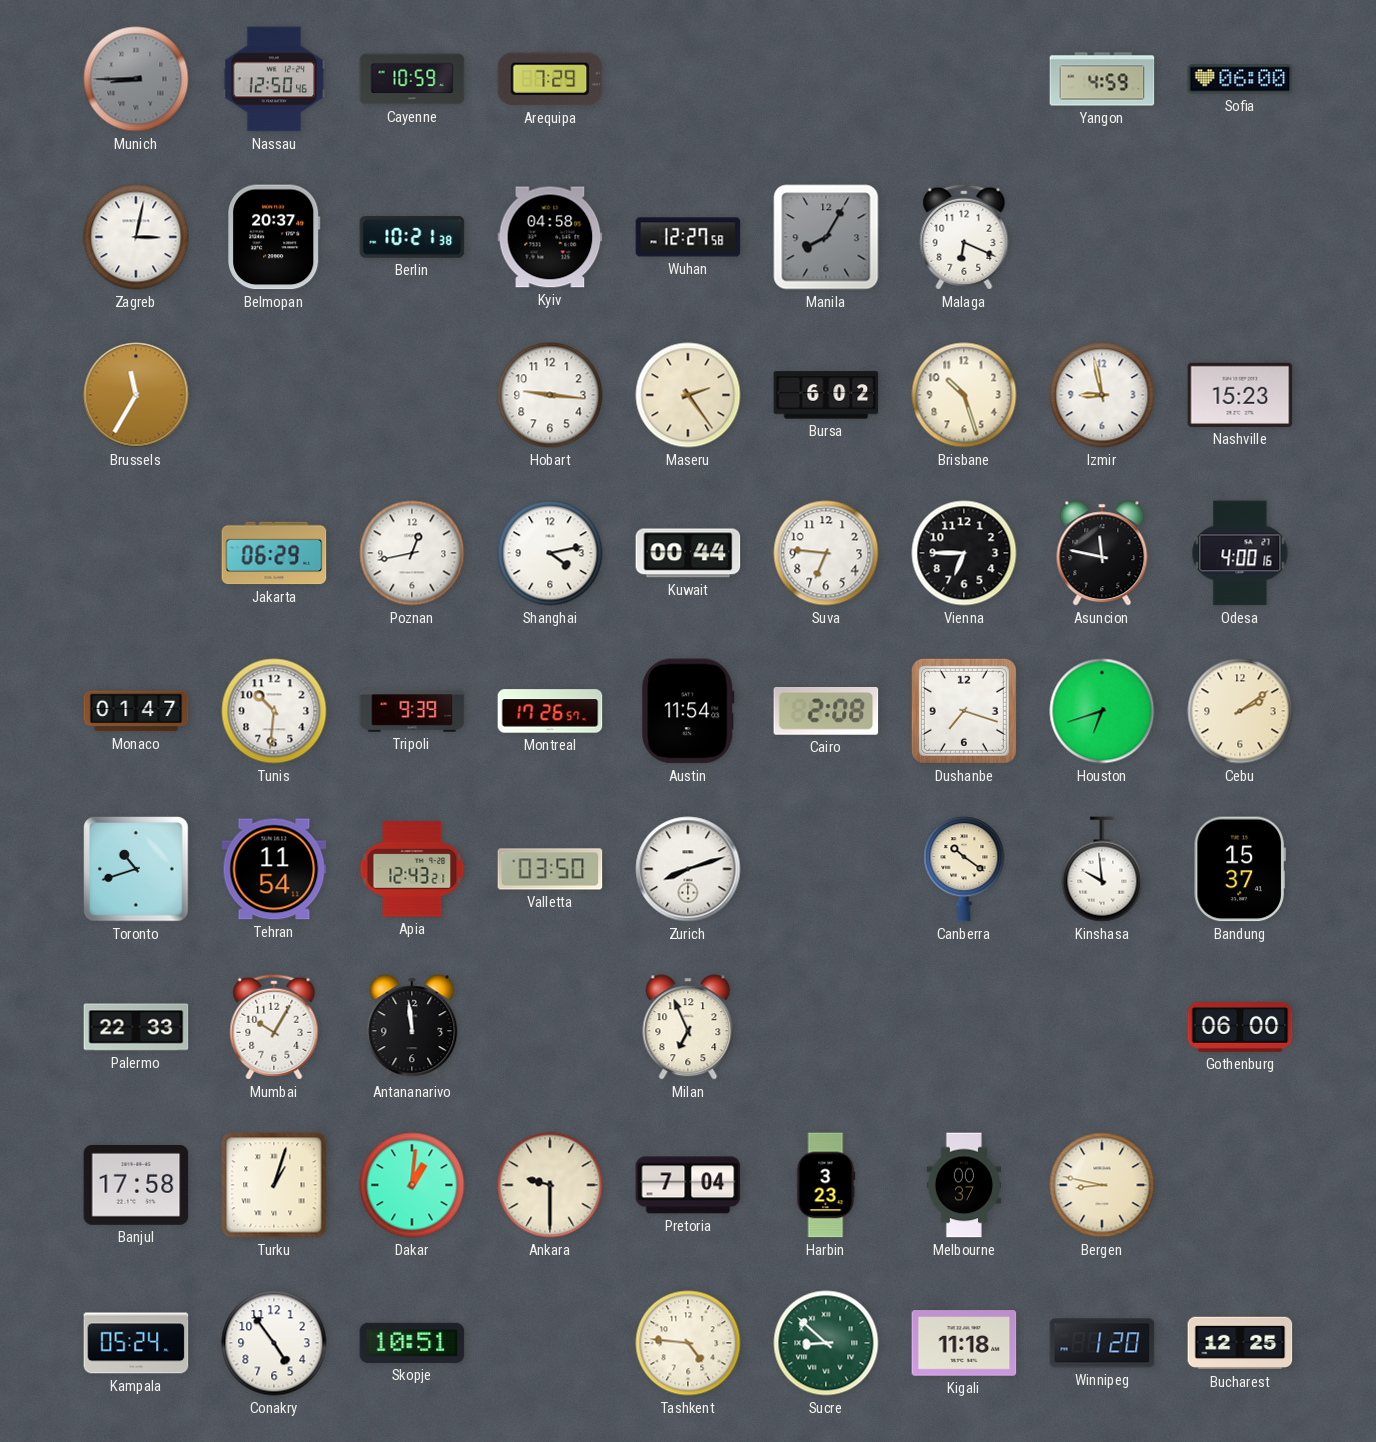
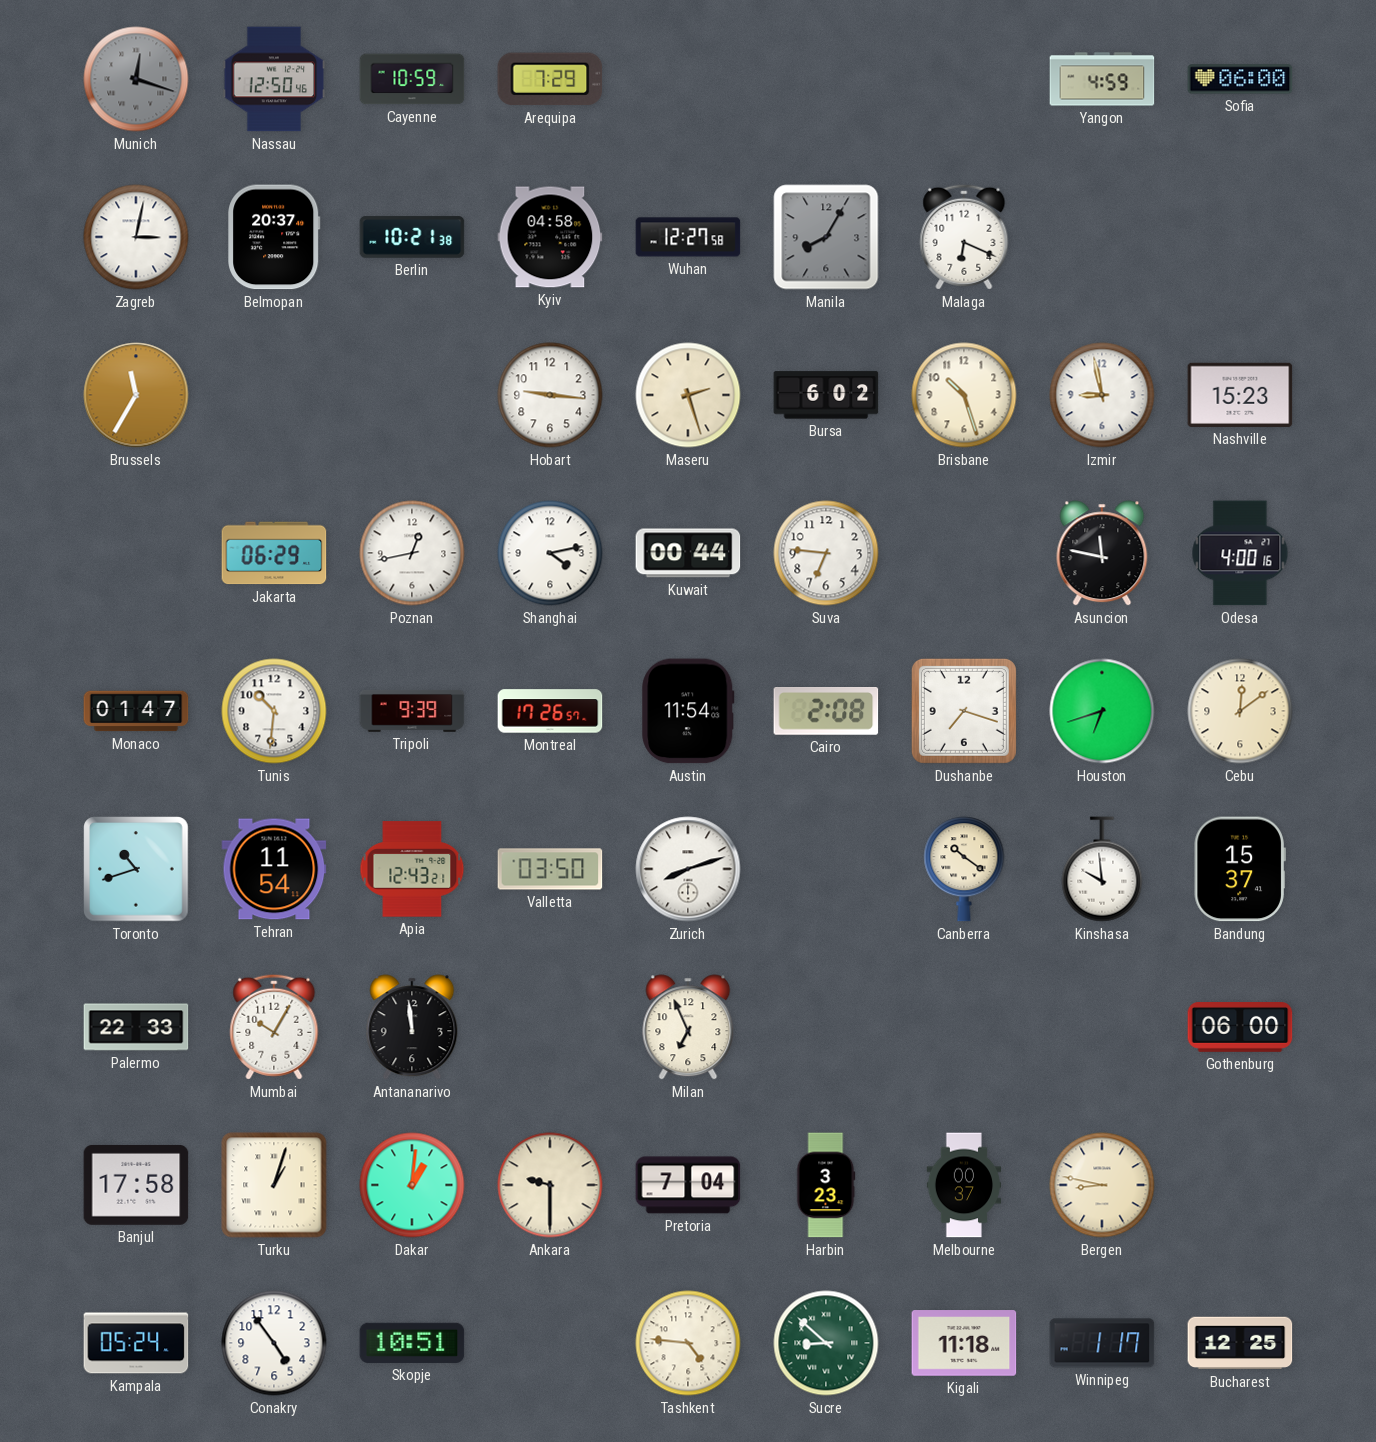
Munich: 8:45 -> 12:18
Maseru: 2:24 -> 2:27
Vienna: 6:45 -> none
Cebu: 2:09 -> 12:09
Winnipeg: 1:20 -> 1:17
